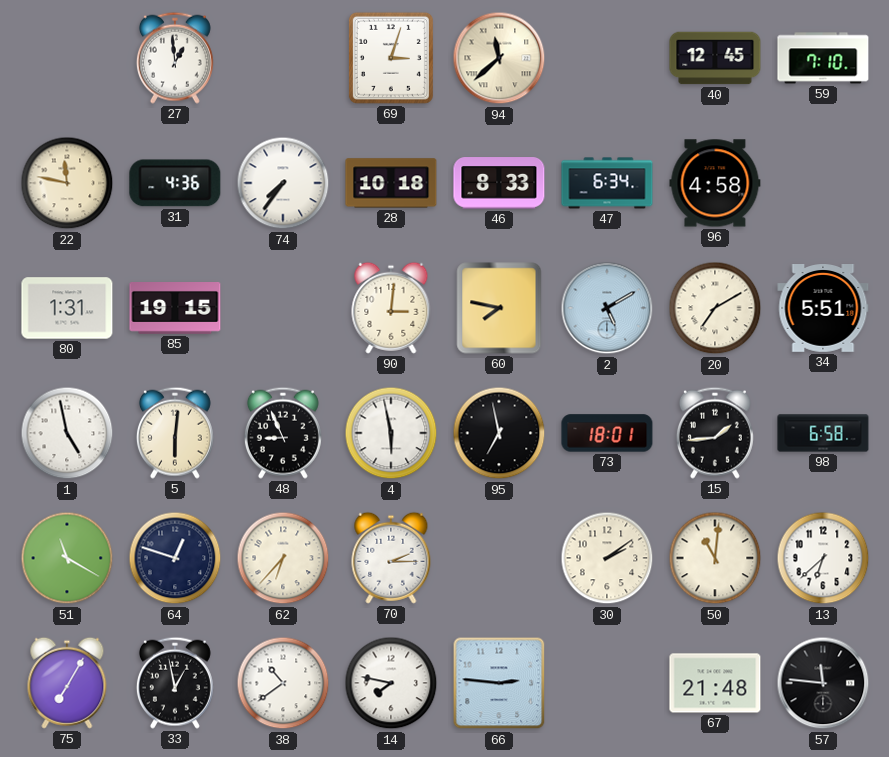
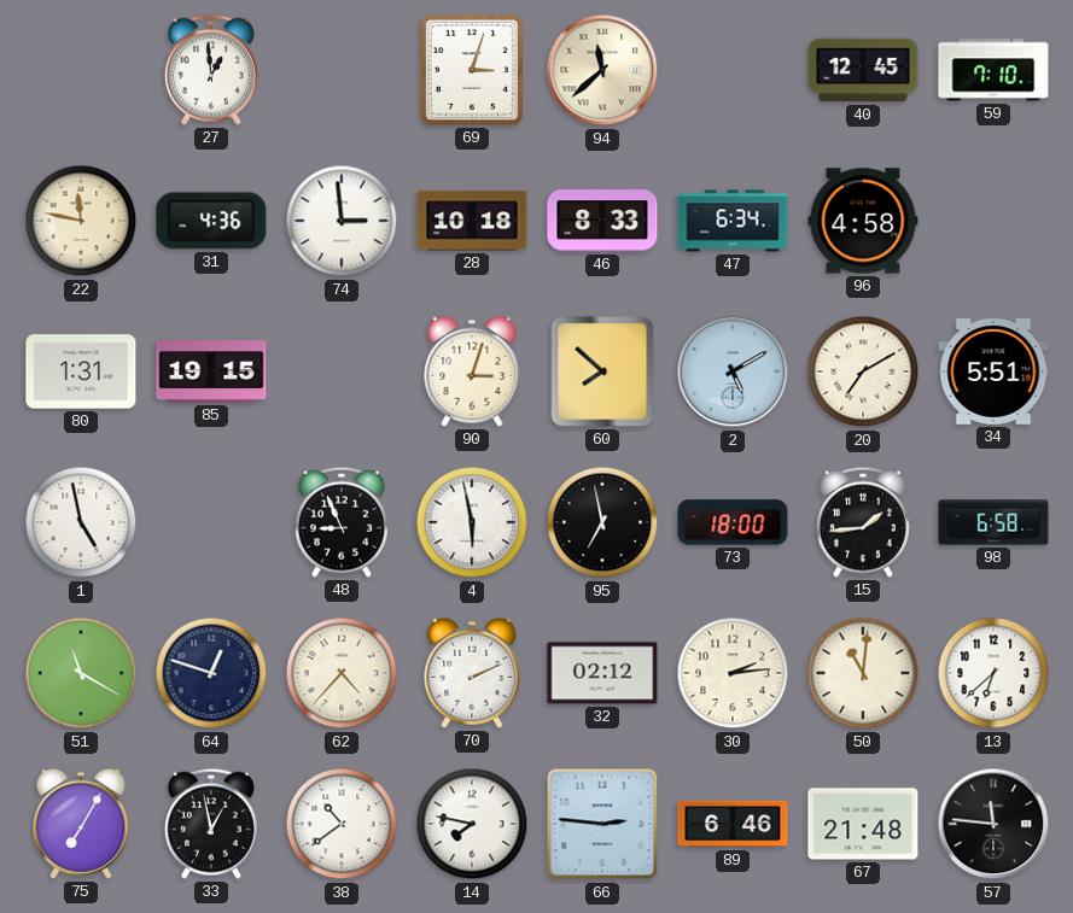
74: 7:36 -> 2:59
90: 3:01 -> 3:03
60: 7:47 -> 7:52
5: 6:01 -> none
73: 18:01 -> 18:00
62: 6:37 -> 4:37
70: 2:15 -> 2:11
32: none -> 02:12
30: 2:09 -> 2:14
89: none -> 6:46
